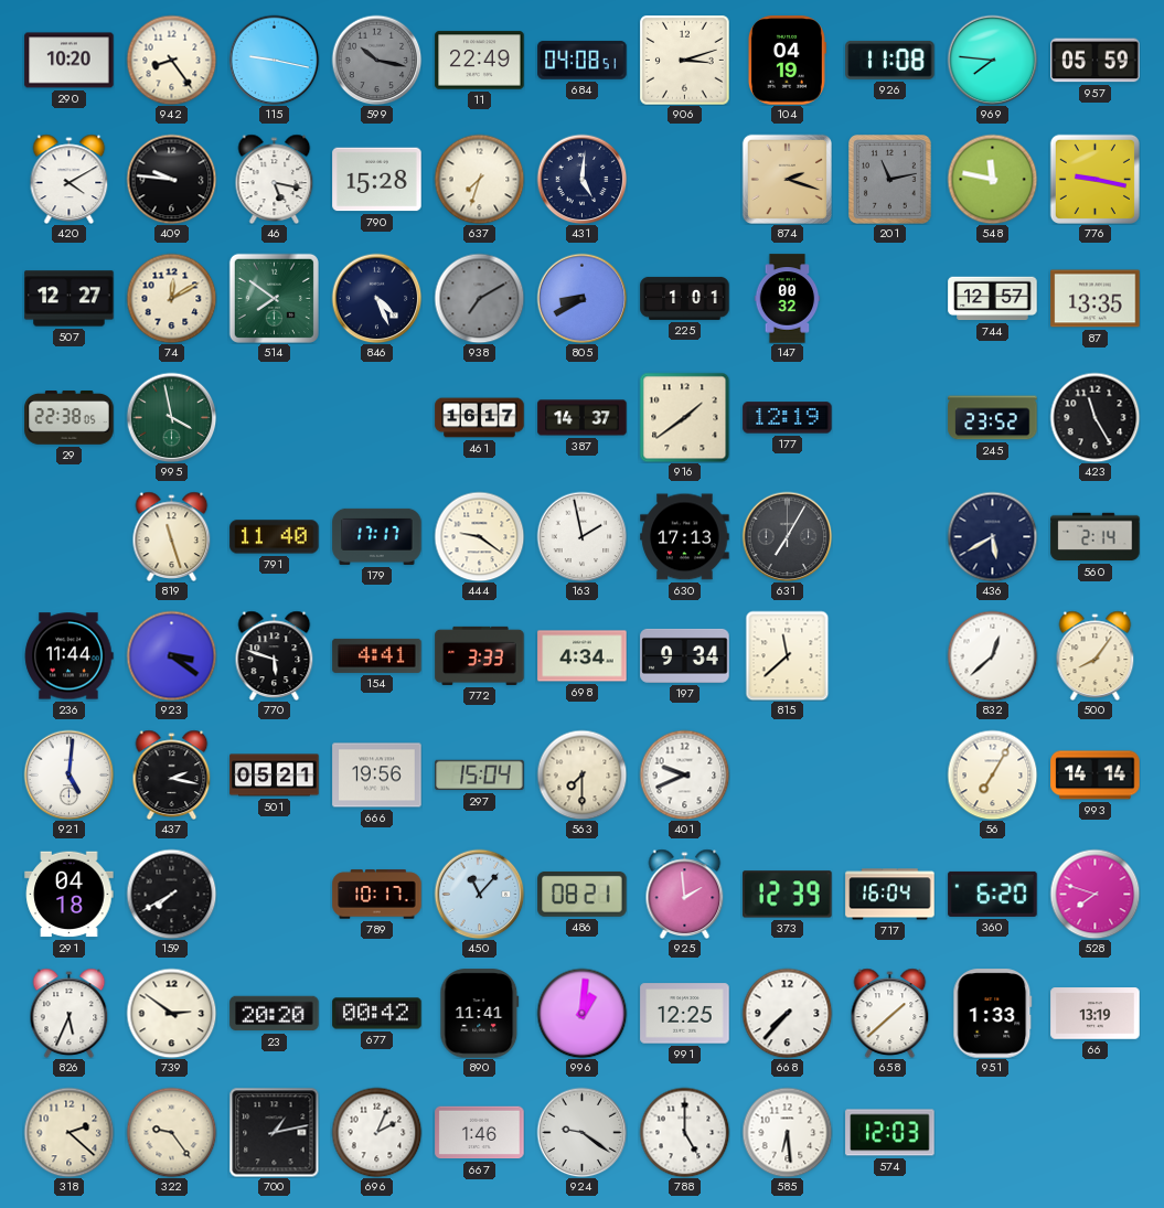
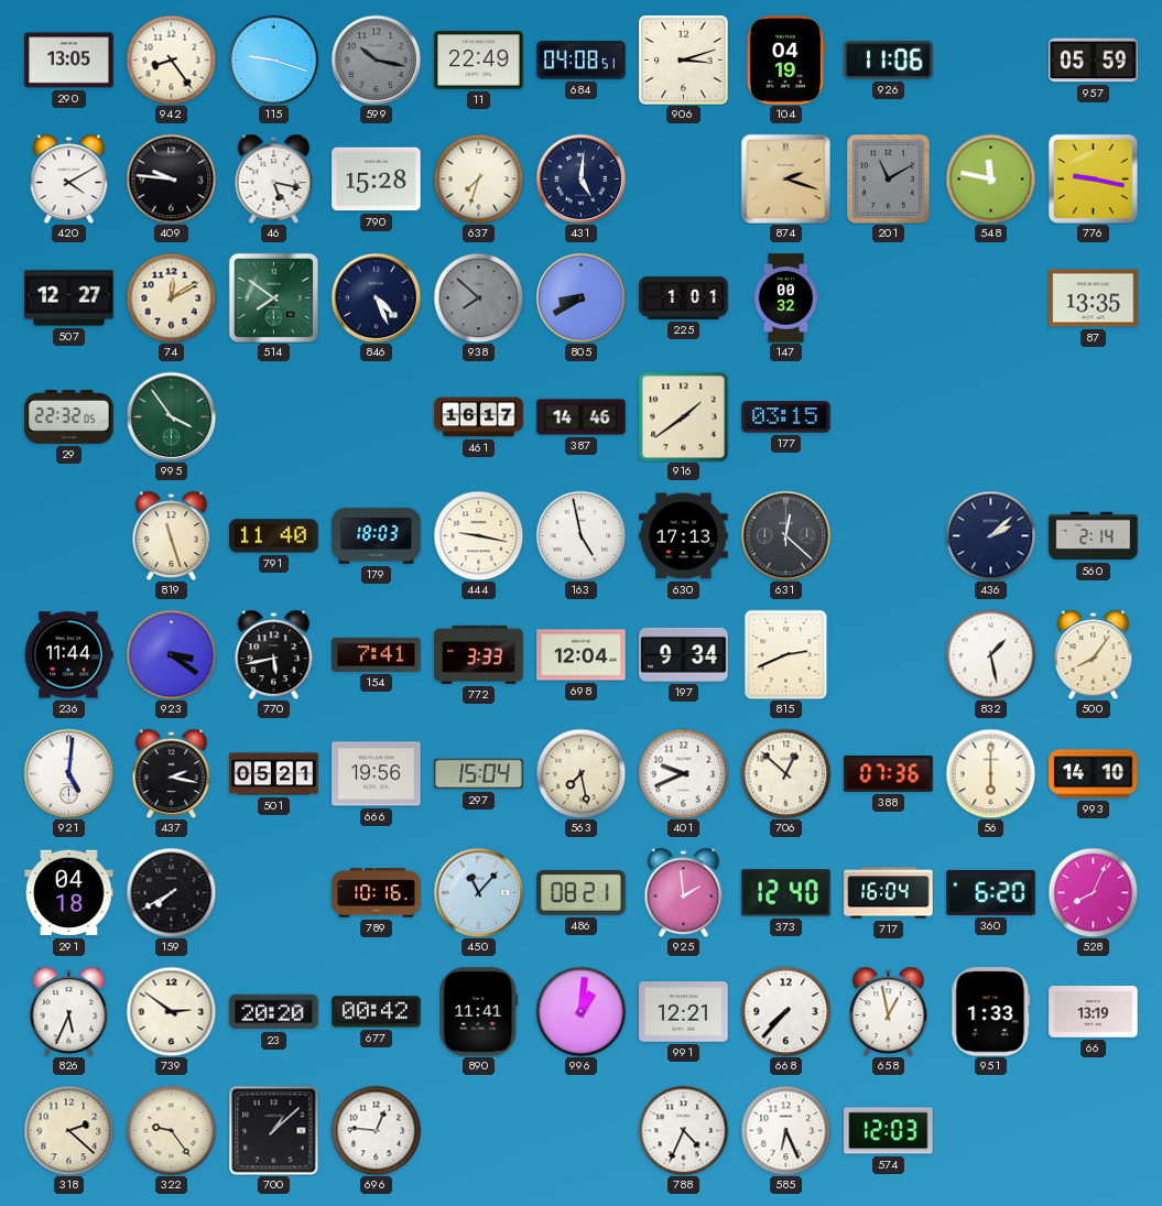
290: 10:20 -> 13:05
115: 9:17 -> 9:18
926: 11:08 -> 11:06
969: 7:46 -> none
201: 11:13 -> 11:10
938: 7:10 -> 7:52
744: 12:57 -> none
29: 22:38 -> 22:32
995: 3:58 -> 3:54
387: 14:37 -> 14:46
177: 12:19 -> 03:15
245: 23:52 -> none
423: 11:25 -> none
179: 17:17 -> 18:03
444: 9:21 -> 9:17
163: 1:58 -> 4:58
631: 7:05 -> 12:22
436: 5:40 -> 2:08
770: 5:48 -> 5:43
154: 4:41 -> 7:41
698: 4:34 -> 12:04
815: 11:38 -> 2:41
832: 12:38 -> 1:28
563: 7:30 -> 7:28
706: none -> 12:52
388: none -> 07:36
56: 7:05 -> 6:00
993: 14:14 -> 14:10
789: 10:17 -> 10:16
373: 12:39 -> 12:40
528: 7:48 -> 8:04
991: 12:25 -> 12:21
658: 1:38 -> 12:58
700: 1:13 -> 1:08
696: 2:04 -> 12:46
667: 1:46 -> none
924: 9:21 -> none
788: 5:00 -> 4:34
585: 6:29 -> 6:26
